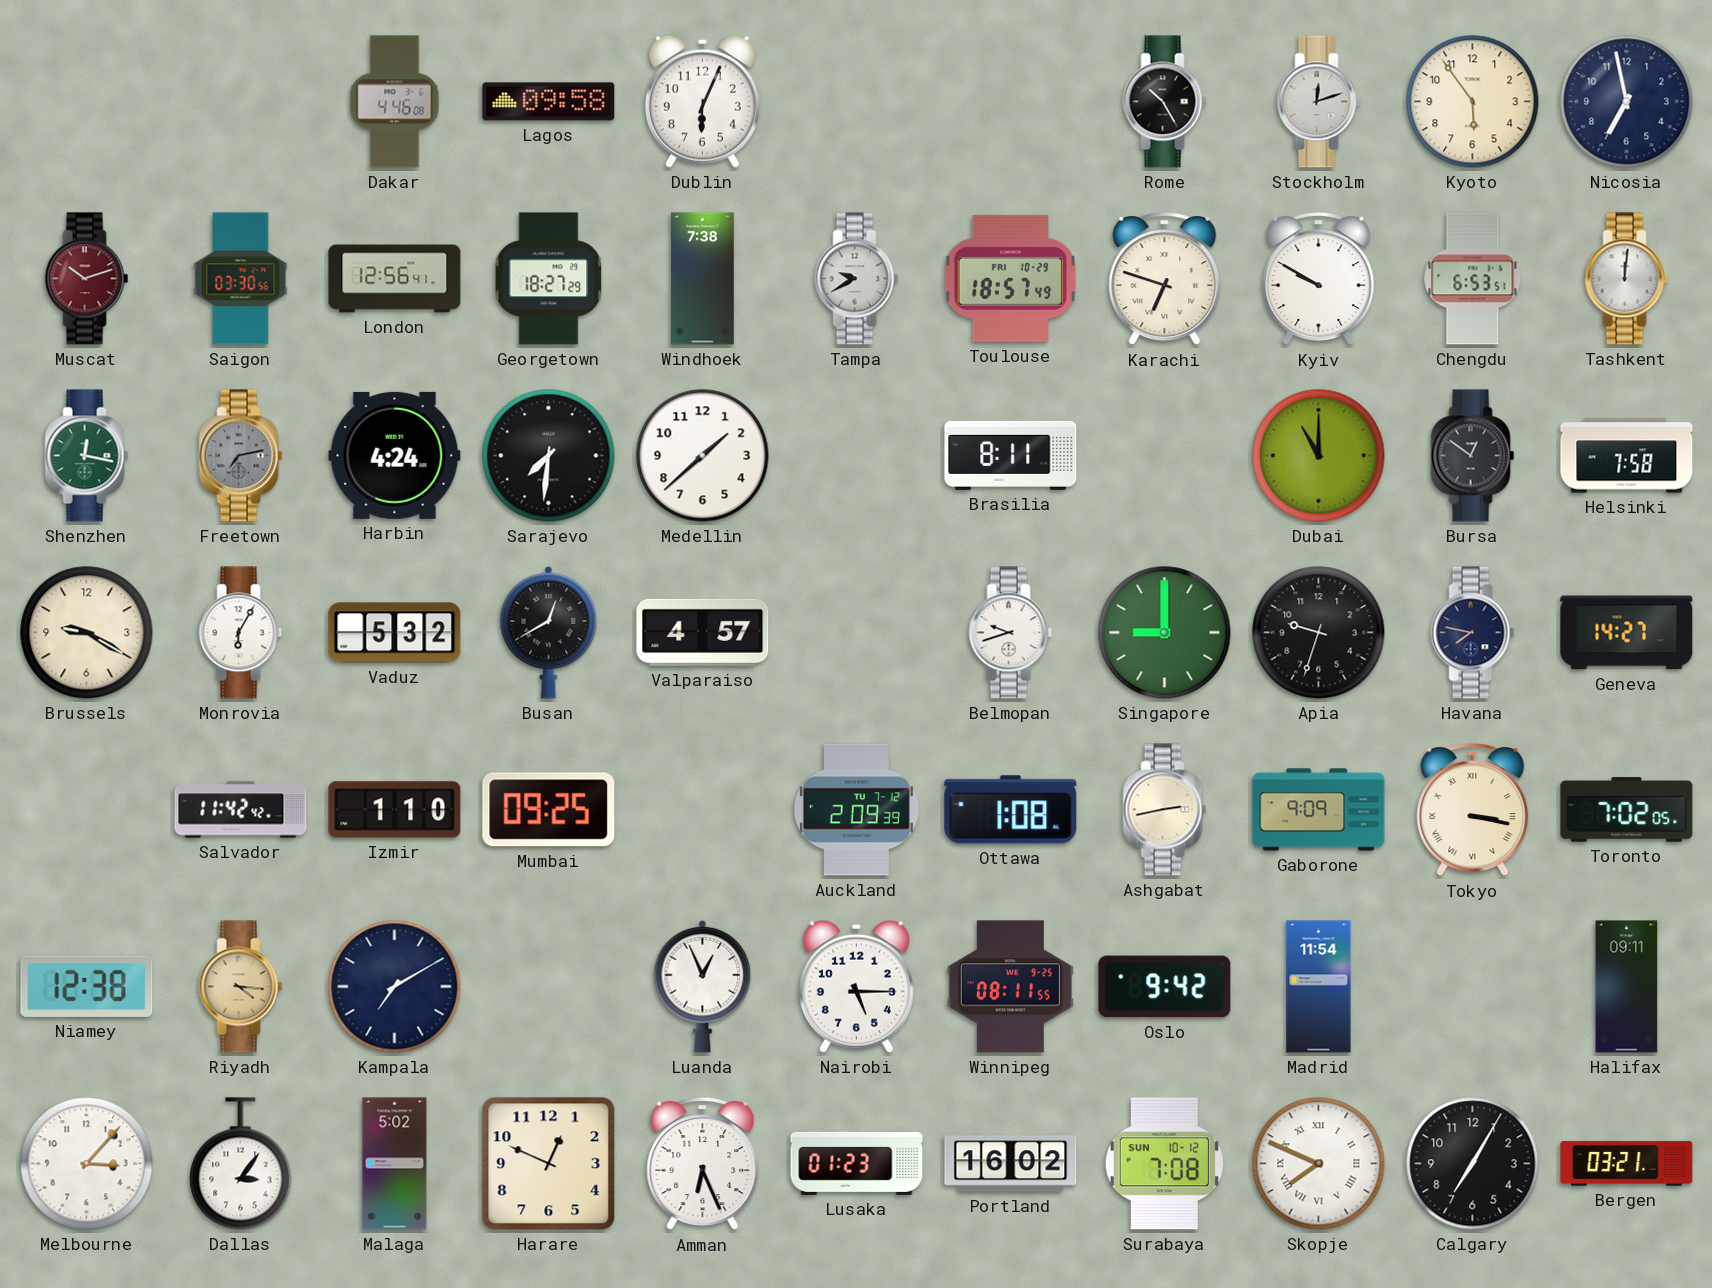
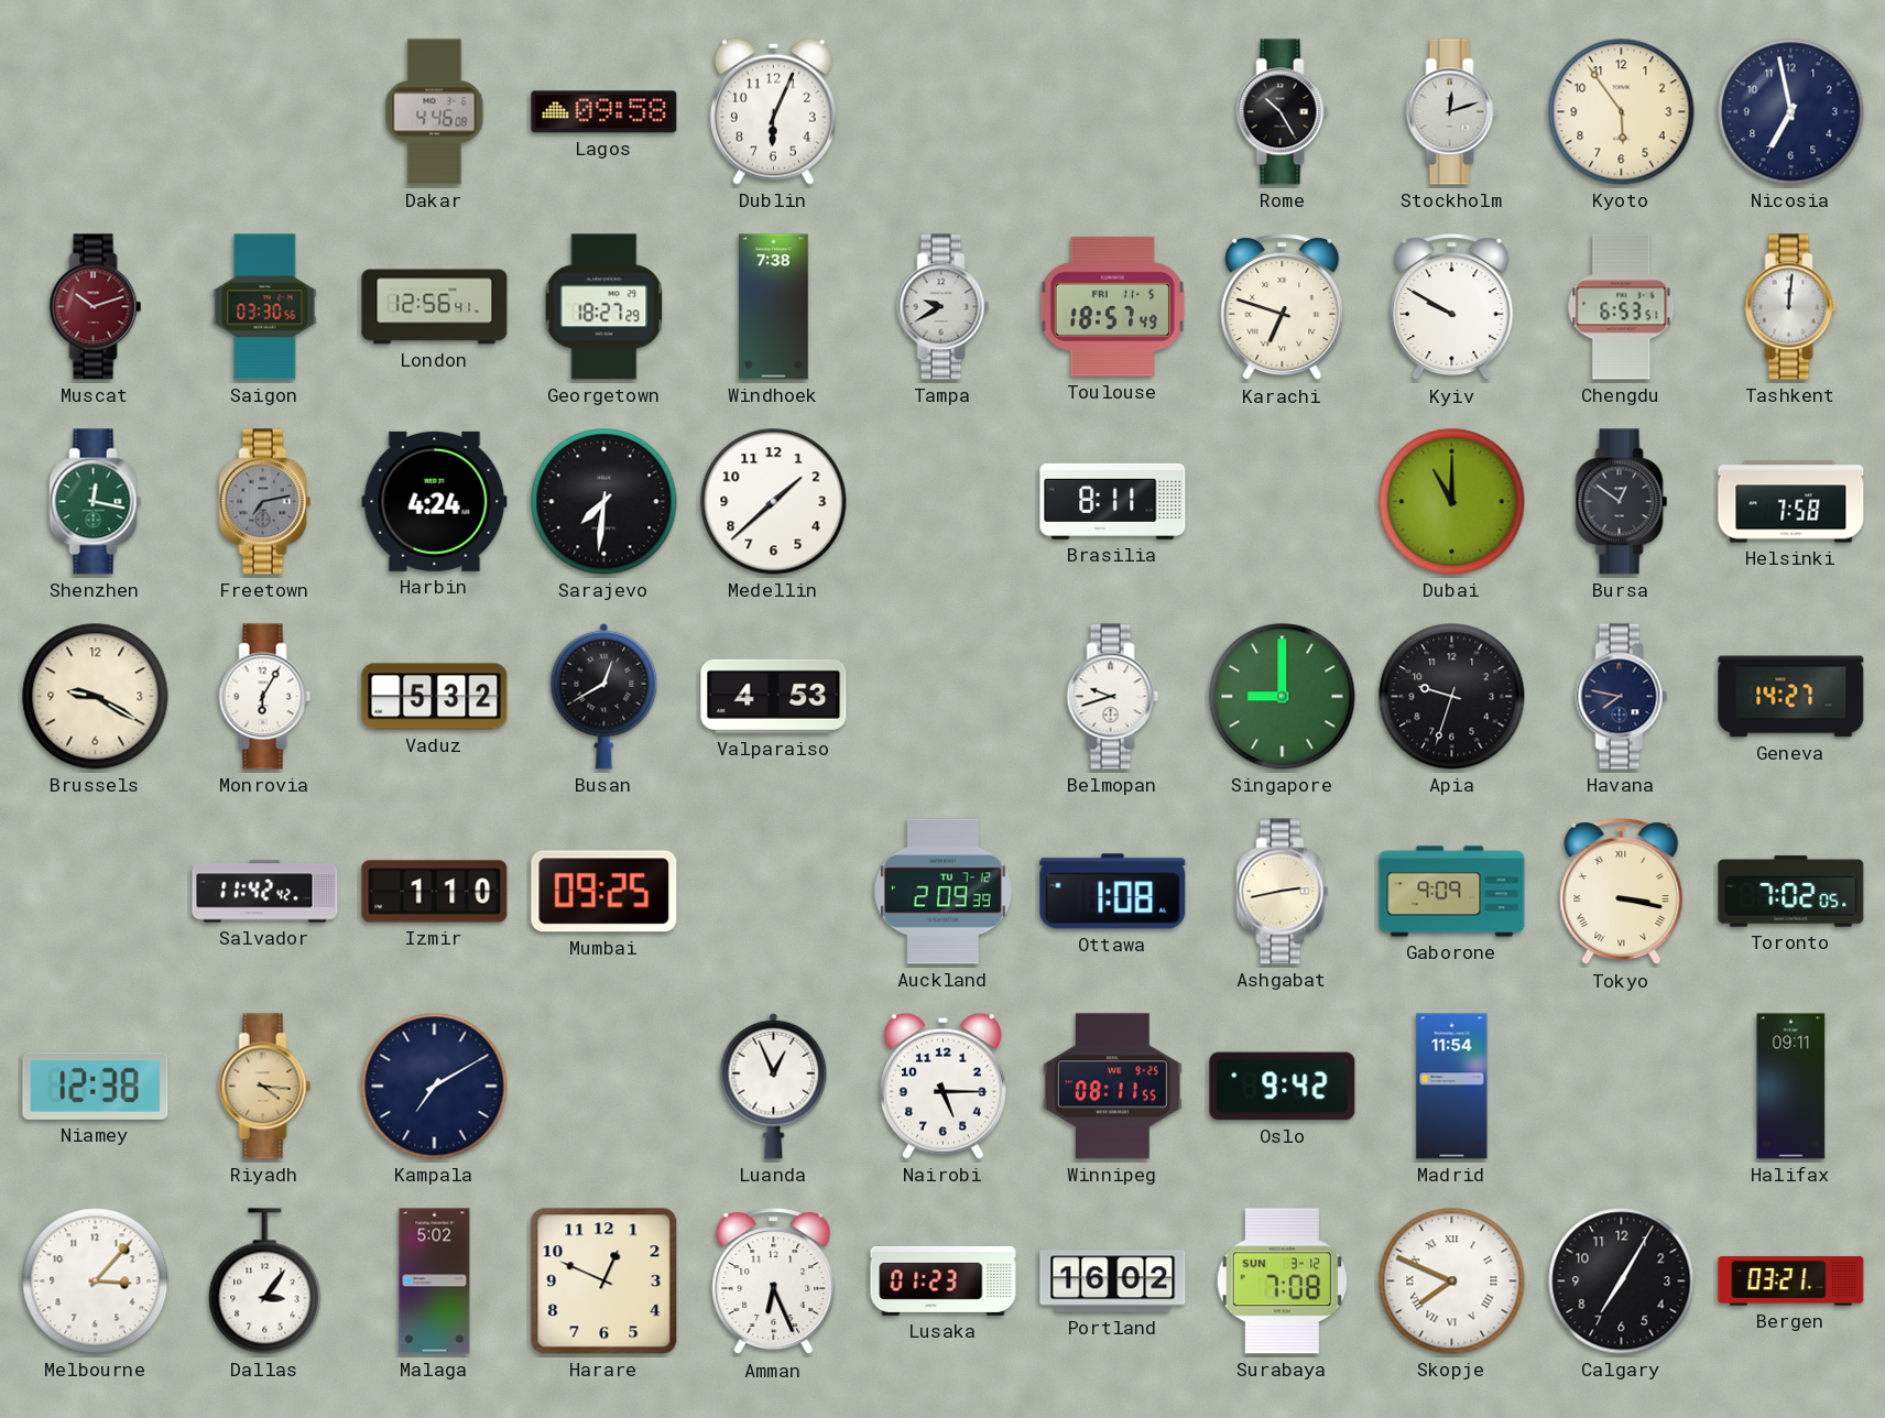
Toulouse date: FRI 10-29 -> FRI 11-5
Valparaiso: 4:57 -> 4:53
Surabaya date: SUN 10-12 -> SUN 3-12
